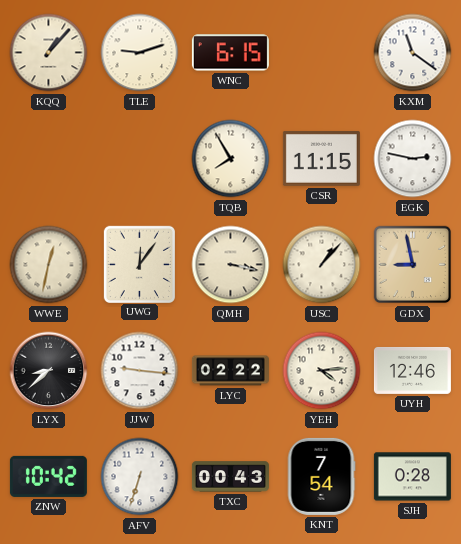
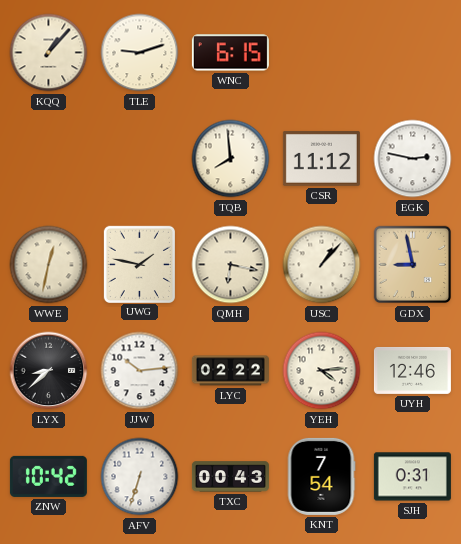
KXM: 11:21 -> none
TQB: 7:55 -> 7:59
CSR: 11:15 -> 11:12
UWG: 12:06 -> 1:47
QMH: 3:17 -> 6:17
JJW: 9:16 -> 10:14
SJH: 0:28 -> 0:31
